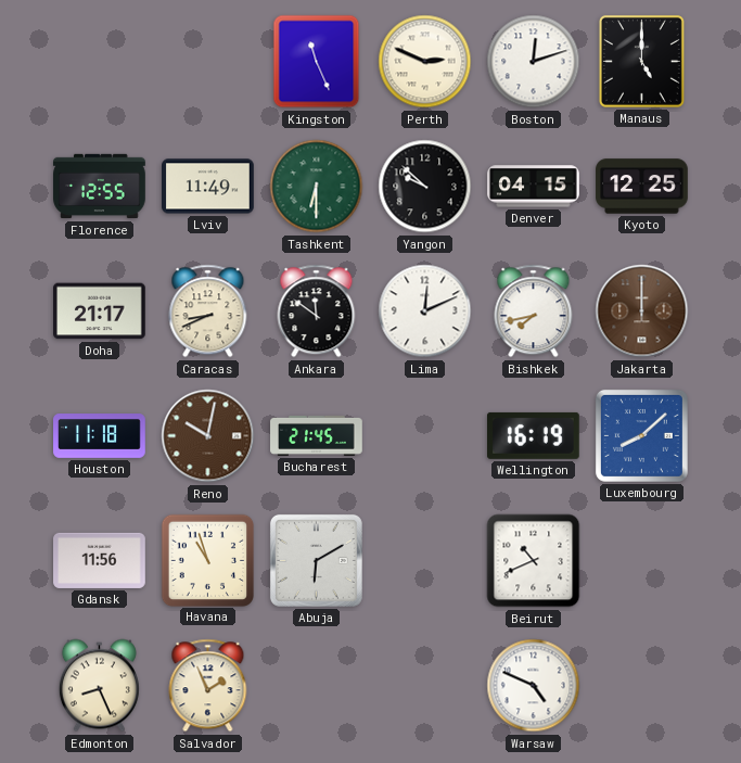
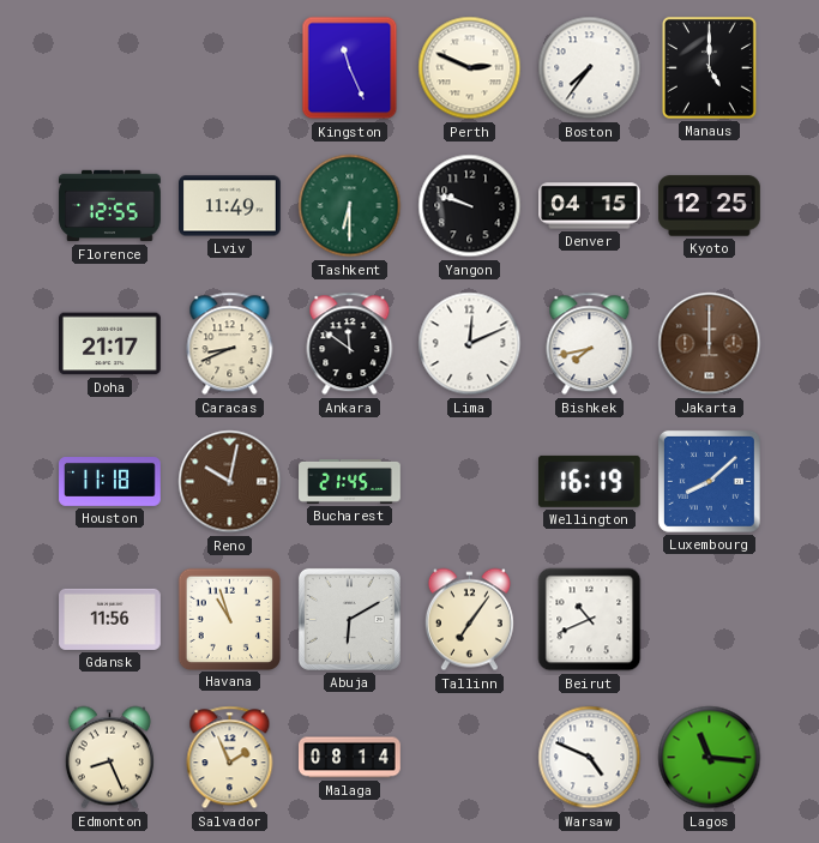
Boston: 12:12 -> 7:36
Yangon: 9:52 -> 9:48
Tallinn: none -> 7:06
Malaga: none -> 08:14
Lagos: none -> 11:16
